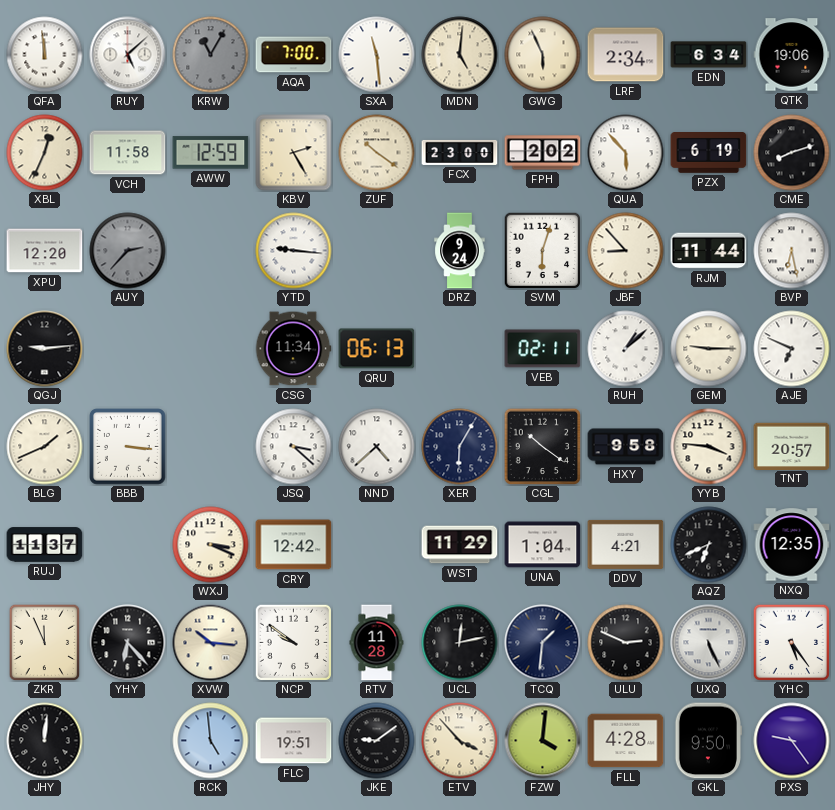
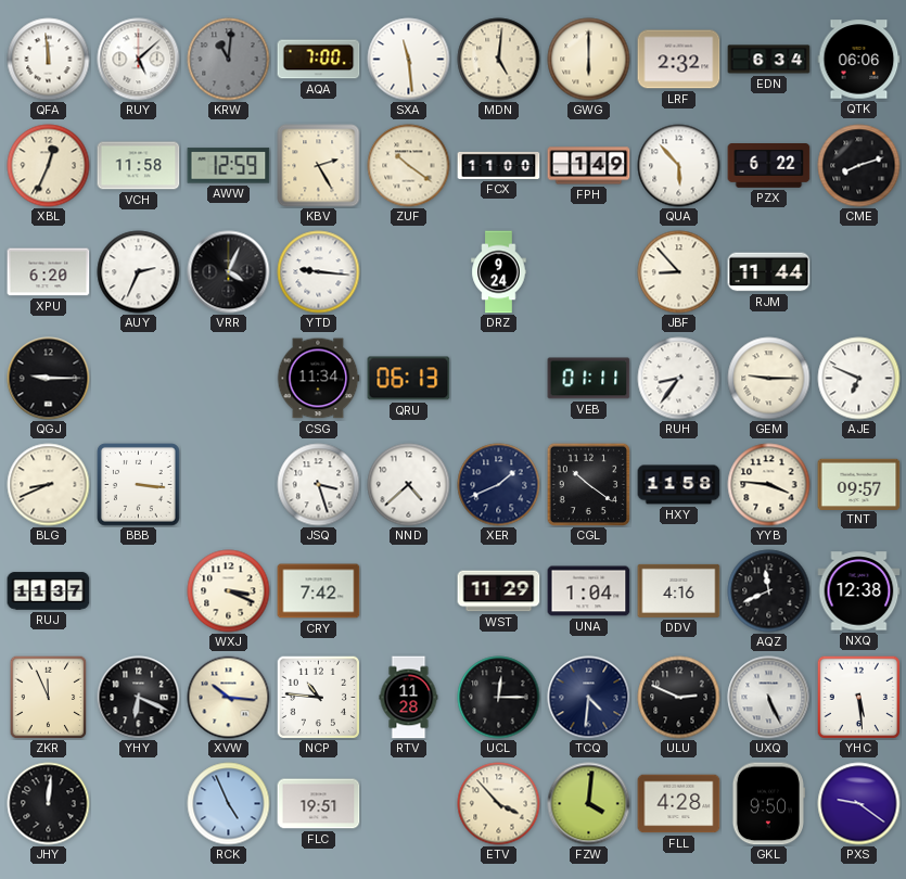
KRW: 11:05 -> 11:01
GWG: 5:56 -> 6:00
LRF: 2:34 -> 2:32
QTK: 19:06 -> 06:06
FCX: 23:00 -> 11:00
FPH: 2:02 -> 1:49
PZX: 6:19 -> 6:22
XPU: 12:20 -> 6:20
AUY: 2:37 -> 2:34
AUY dial: grey -> white
VRR: none -> 4:04
SVM: 6:03 -> none
BVP: 6:28 -> none
QGJ: 9:14 -> 9:15
VEB: 02:11 -> 01:11
RUH: 1:08 -> 8:36
BLG: 1:41 -> 8:41
JSQ: 3:22 -> 3:27
XER: 6:05 -> 1:41
HXY: 9:58 -> 11:58
TNT: 20:57 -> 09:57
CRY: 12:42 -> 7:42
DDV: 4:21 -> 4:16
AQZ: 6:41 -> 11:41
NXQ: 12:35 -> 12:38
YHY: 6:23 -> 6:19
NCP: 9:51 -> 10:46
UCL: 12:13 -> 12:15
TCQ: 1:31 -> 4:31
YHC: 5:24 -> 5:29
RCK: 4:59 -> 4:56
JKE: 9:09 -> none
PXS: 9:24 -> 9:21
